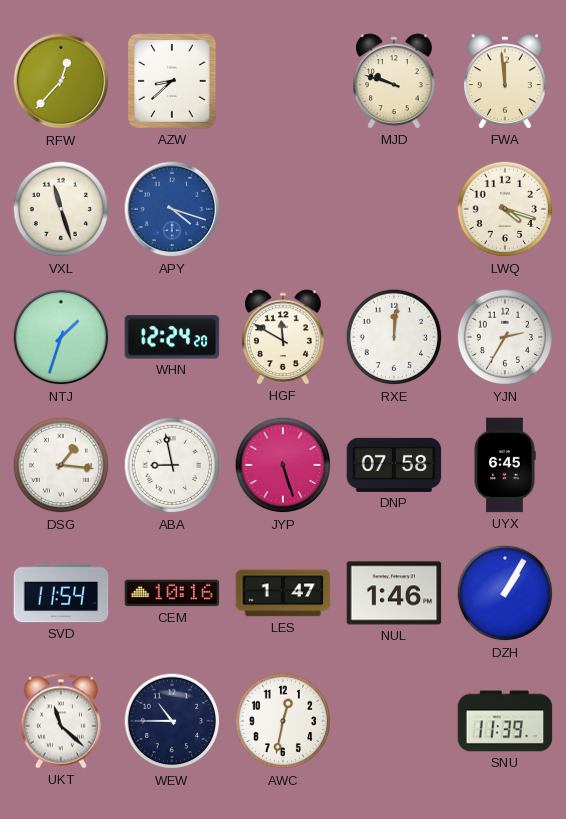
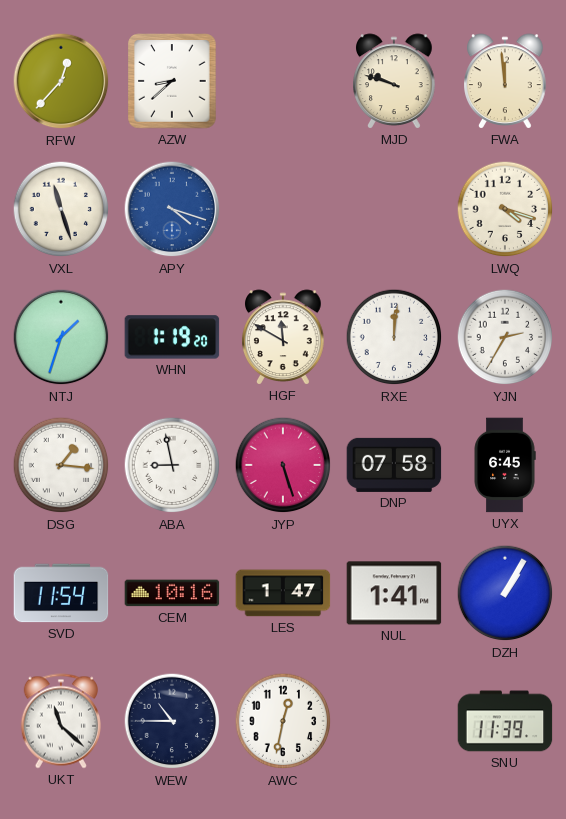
WHN: 12:24 -> 1:19
NUL: 1:46 -> 1:41
